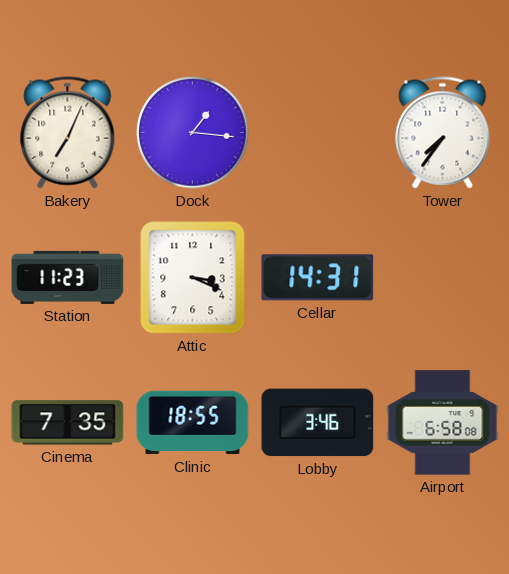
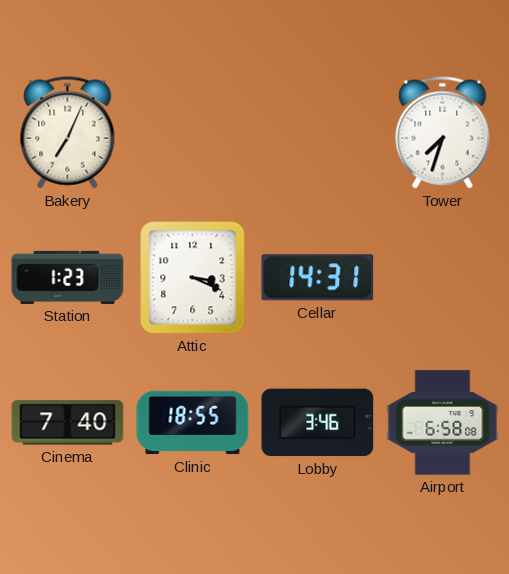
Dock: 1:16 -> none
Tower: 7:36 -> 7:33
Station: 11:23 -> 1:23
Cinema: 7:35 -> 7:40
